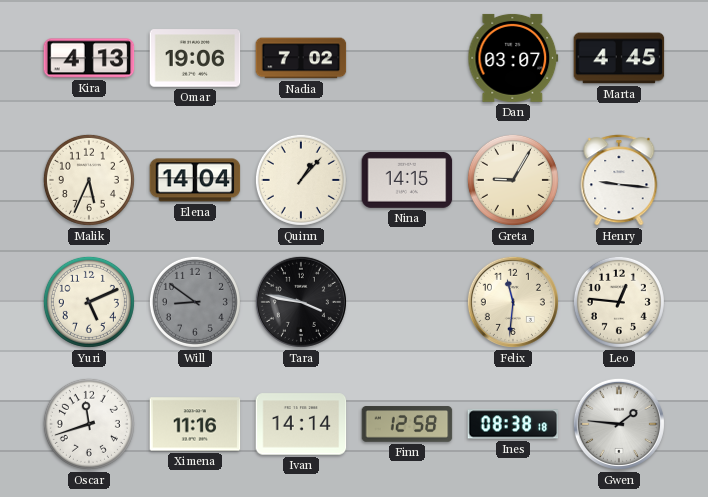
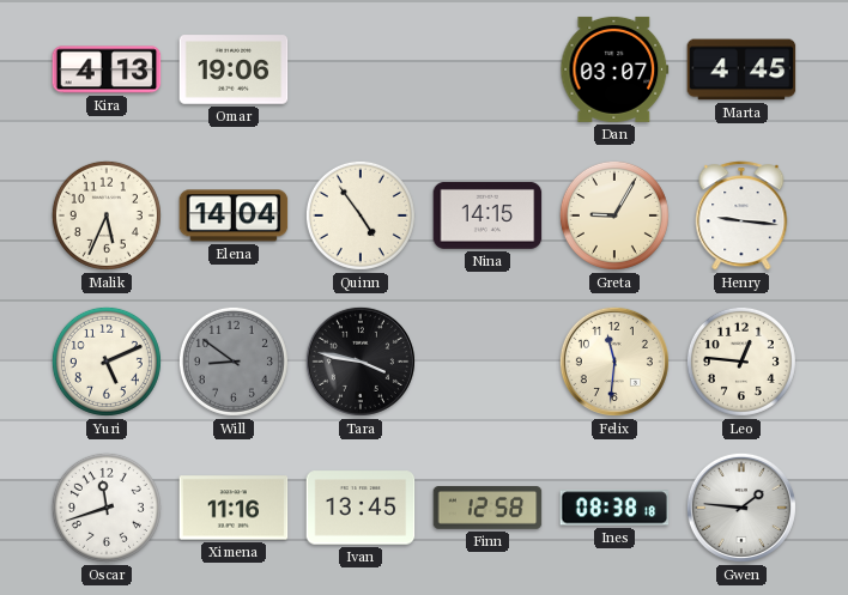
Nadia: 7:02 -> none
Quinn: 1:07 -> 4:54
Ivan: 14:14 -> 13:45
